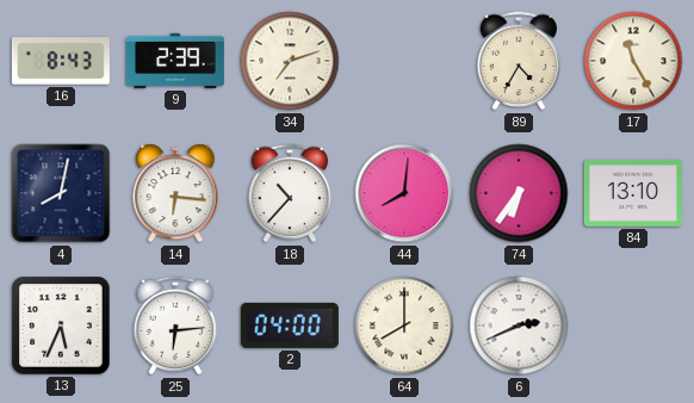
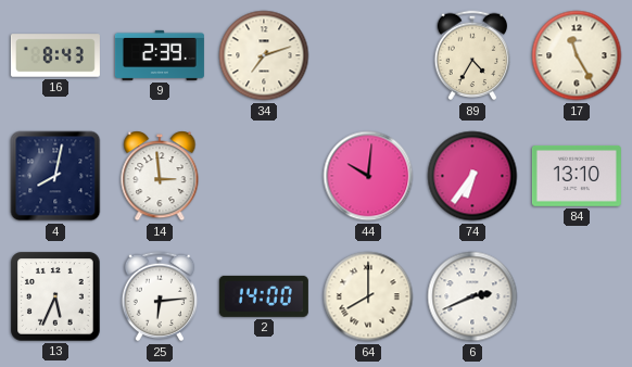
14: 6:16 -> 2:59
18: 10:37 -> none
44: 8:01 -> 10:01
2: 04:00 -> 14:00
